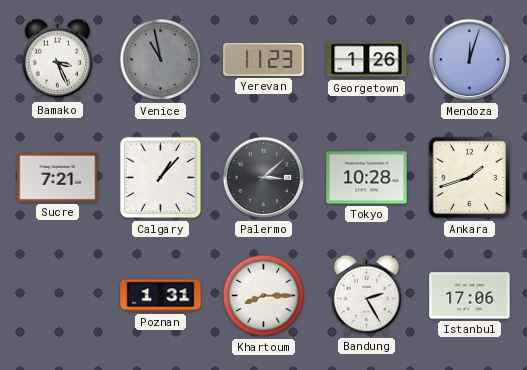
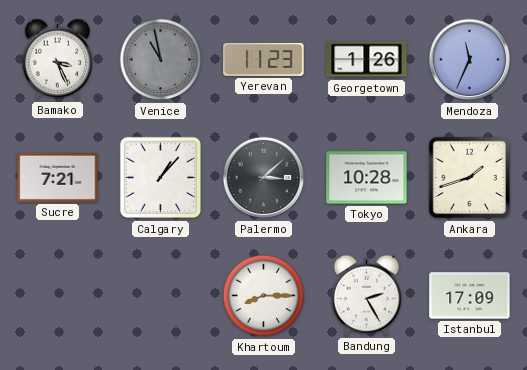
Mendoza: 12:03 -> 11:34
Poznan: 1:31 -> none
Istanbul: 17:06 -> 17:09
